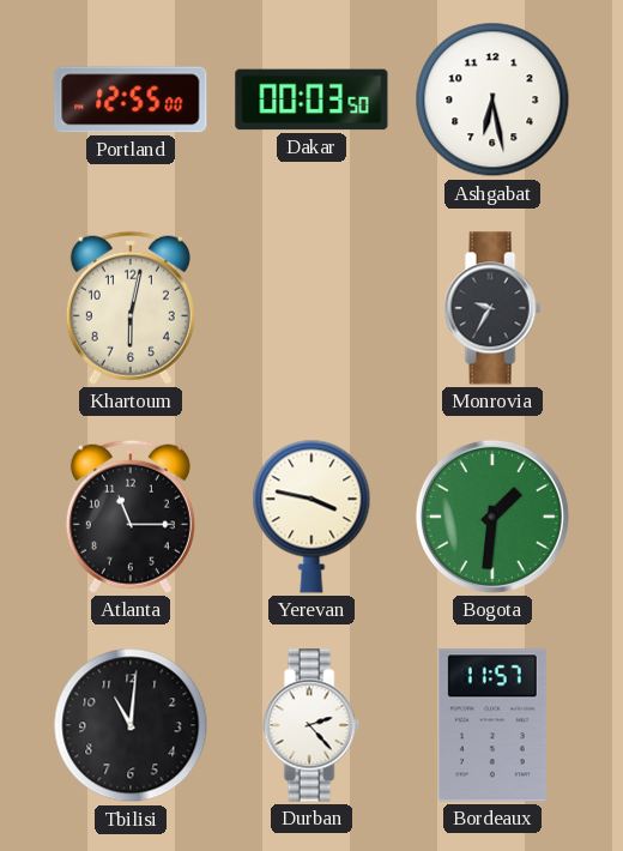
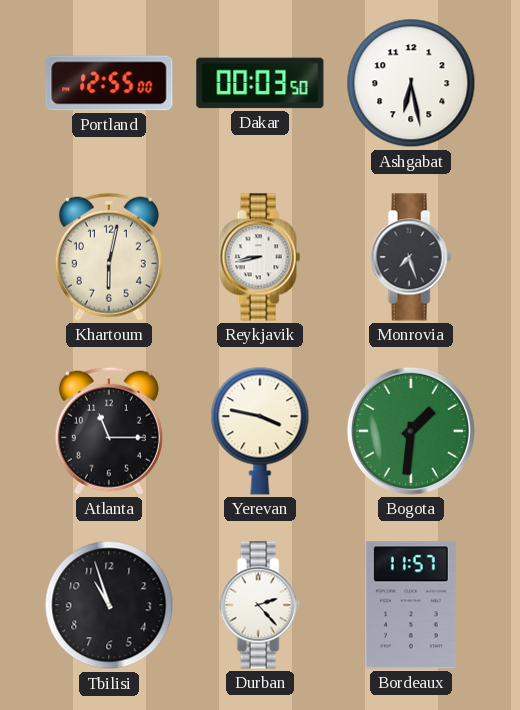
Reykjavik: none -> 8:43
Monrovia: 9:35 -> 7:27
Tbilisi: 11:01 -> 10:57
